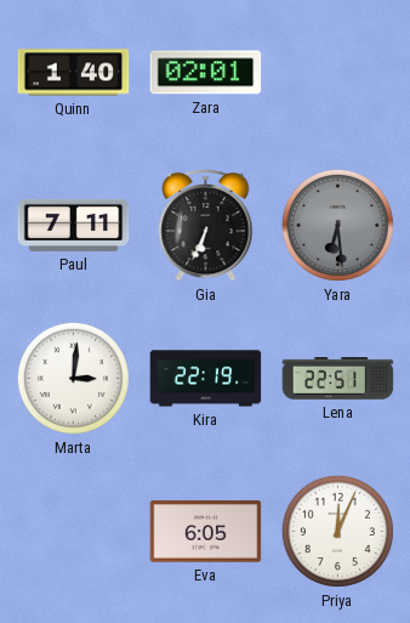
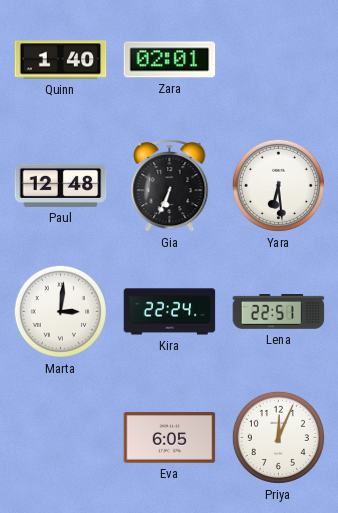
Paul: 7:11 -> 12:48
Yara dial: grey -> white
Kira: 22:19 -> 22:24
